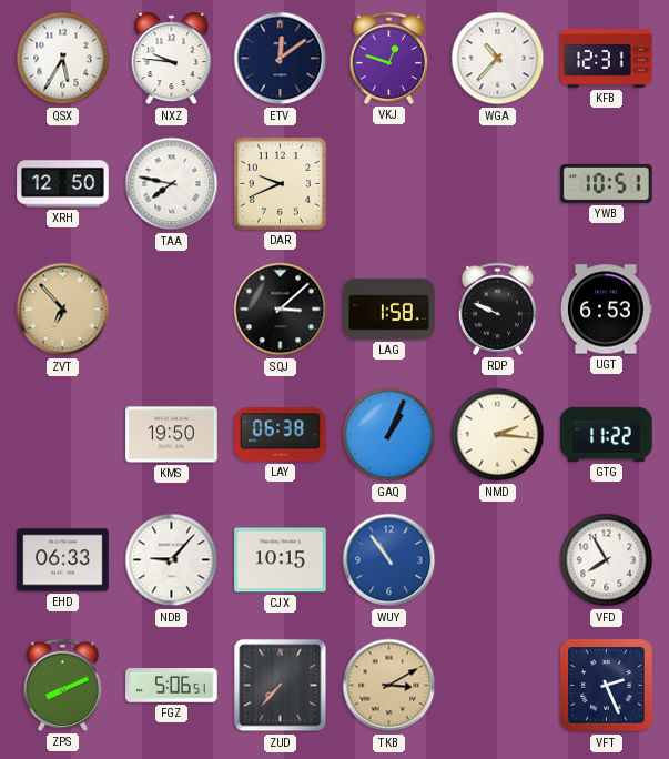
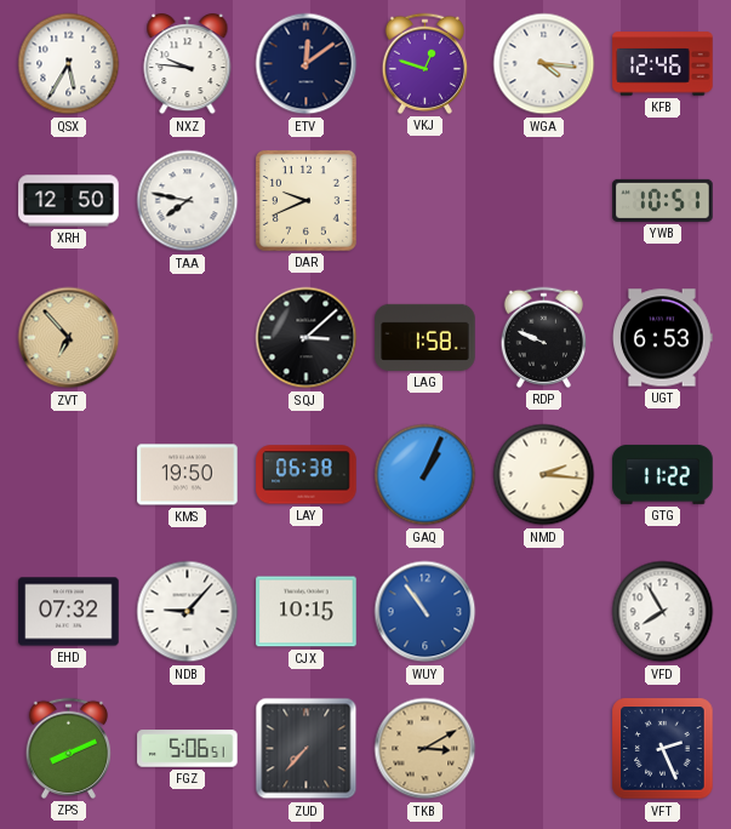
WGA: 10:37 -> 4:16
KFB: 12:31 -> 12:46
EHD: 06:33 -> 07:32
